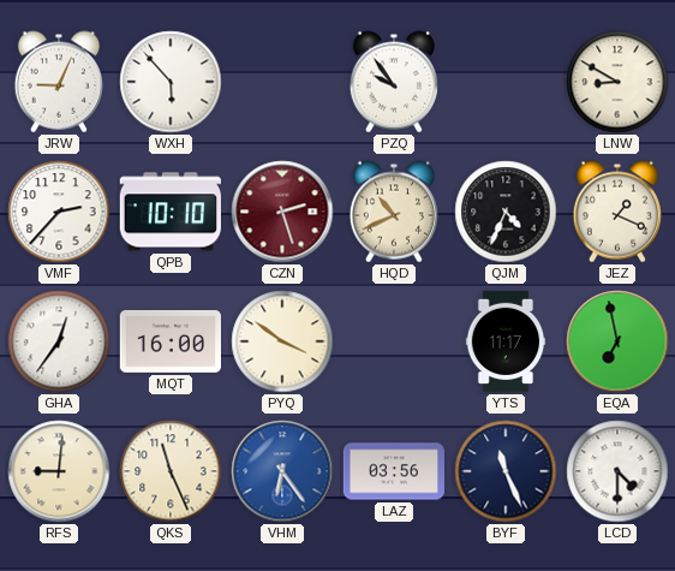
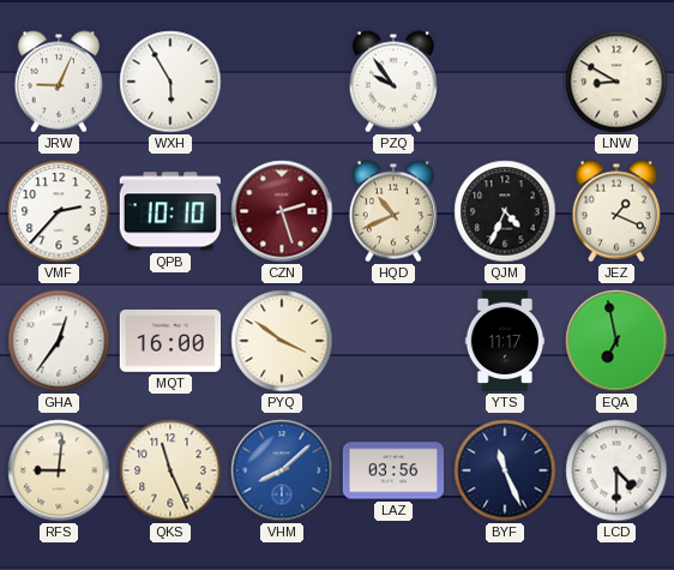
WXH: 5:53 -> 5:55
VHM: 6:24 -> 8:08
